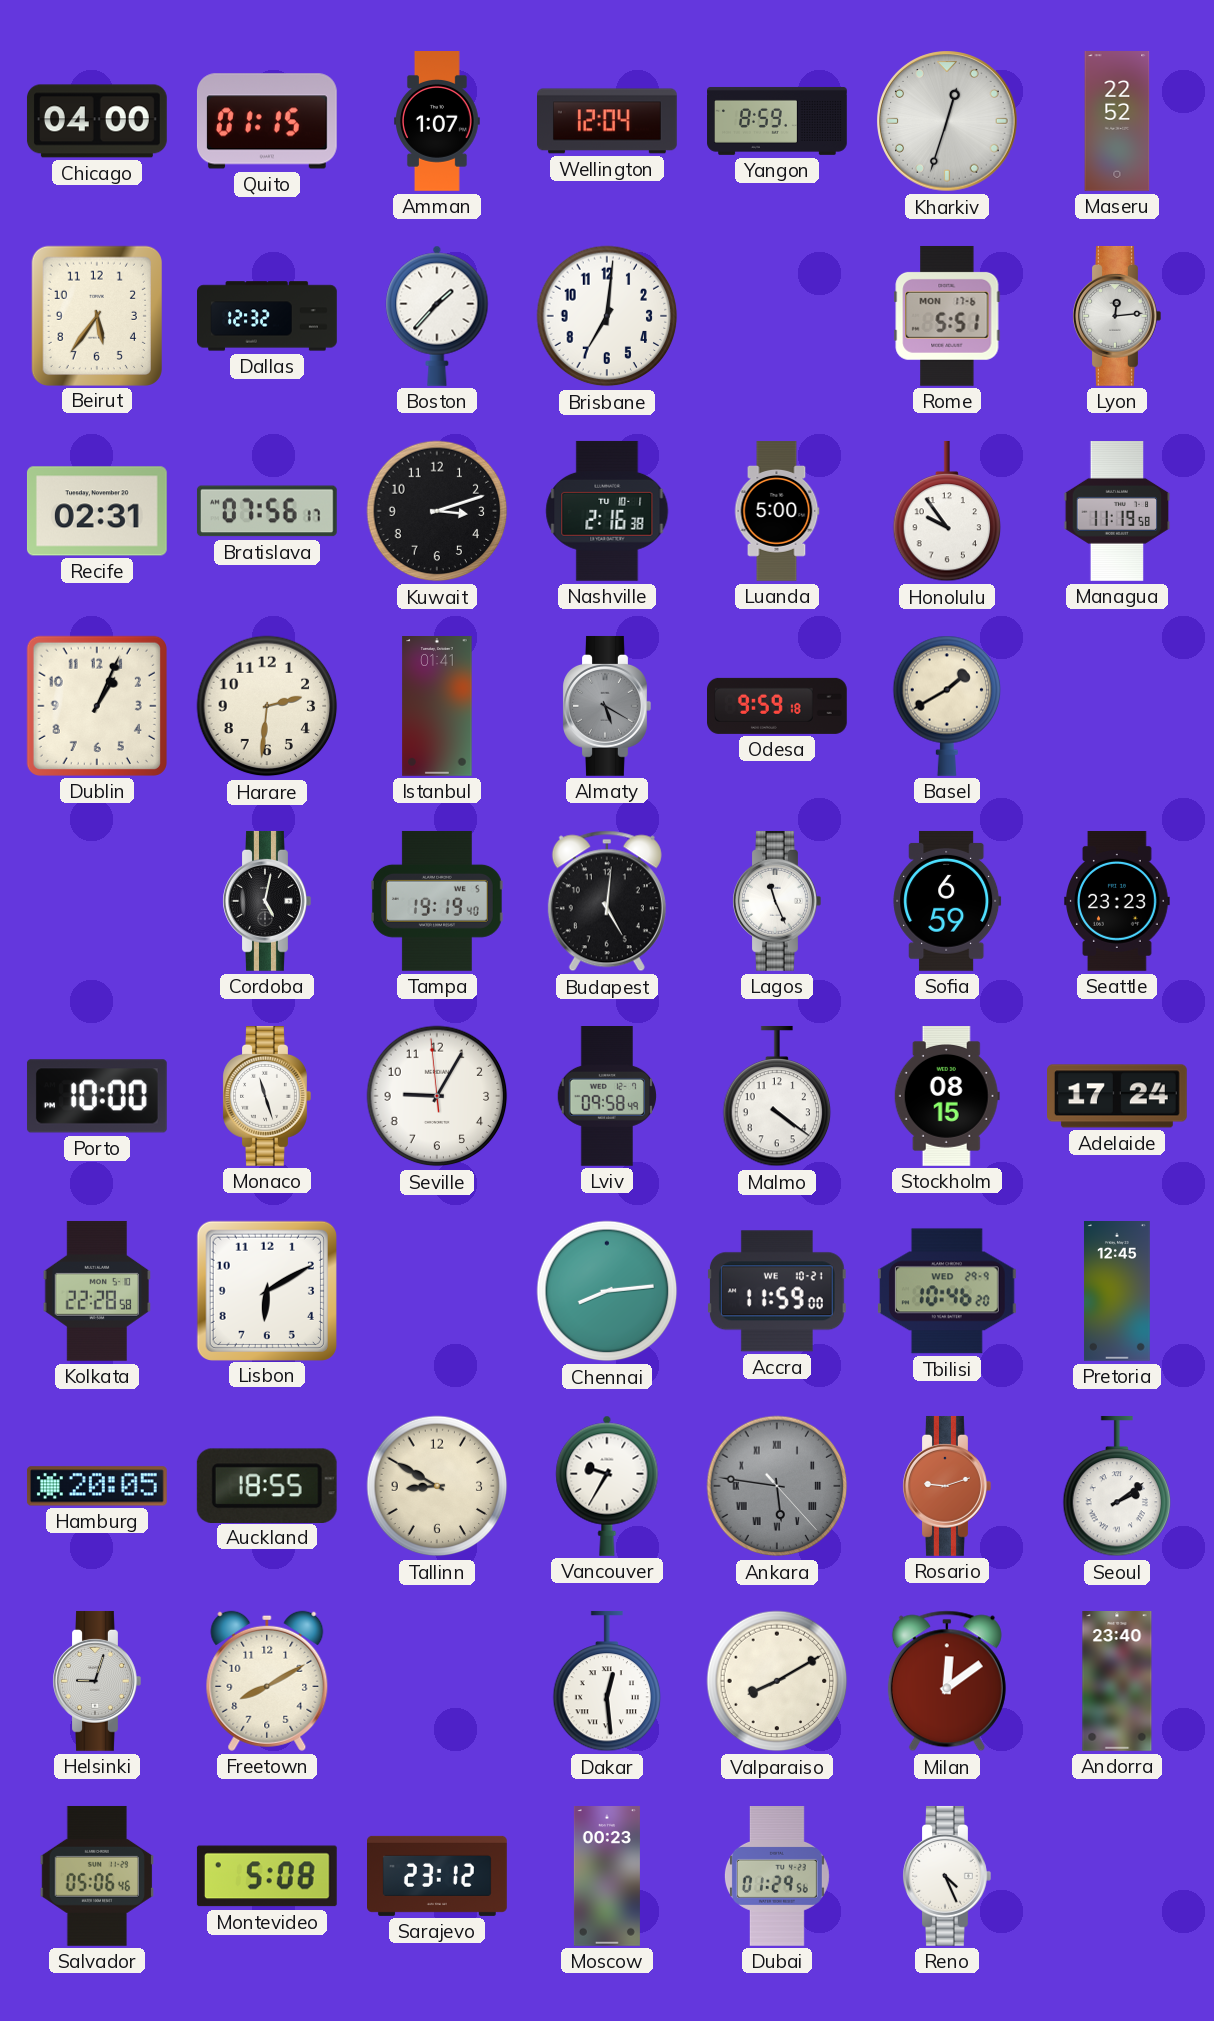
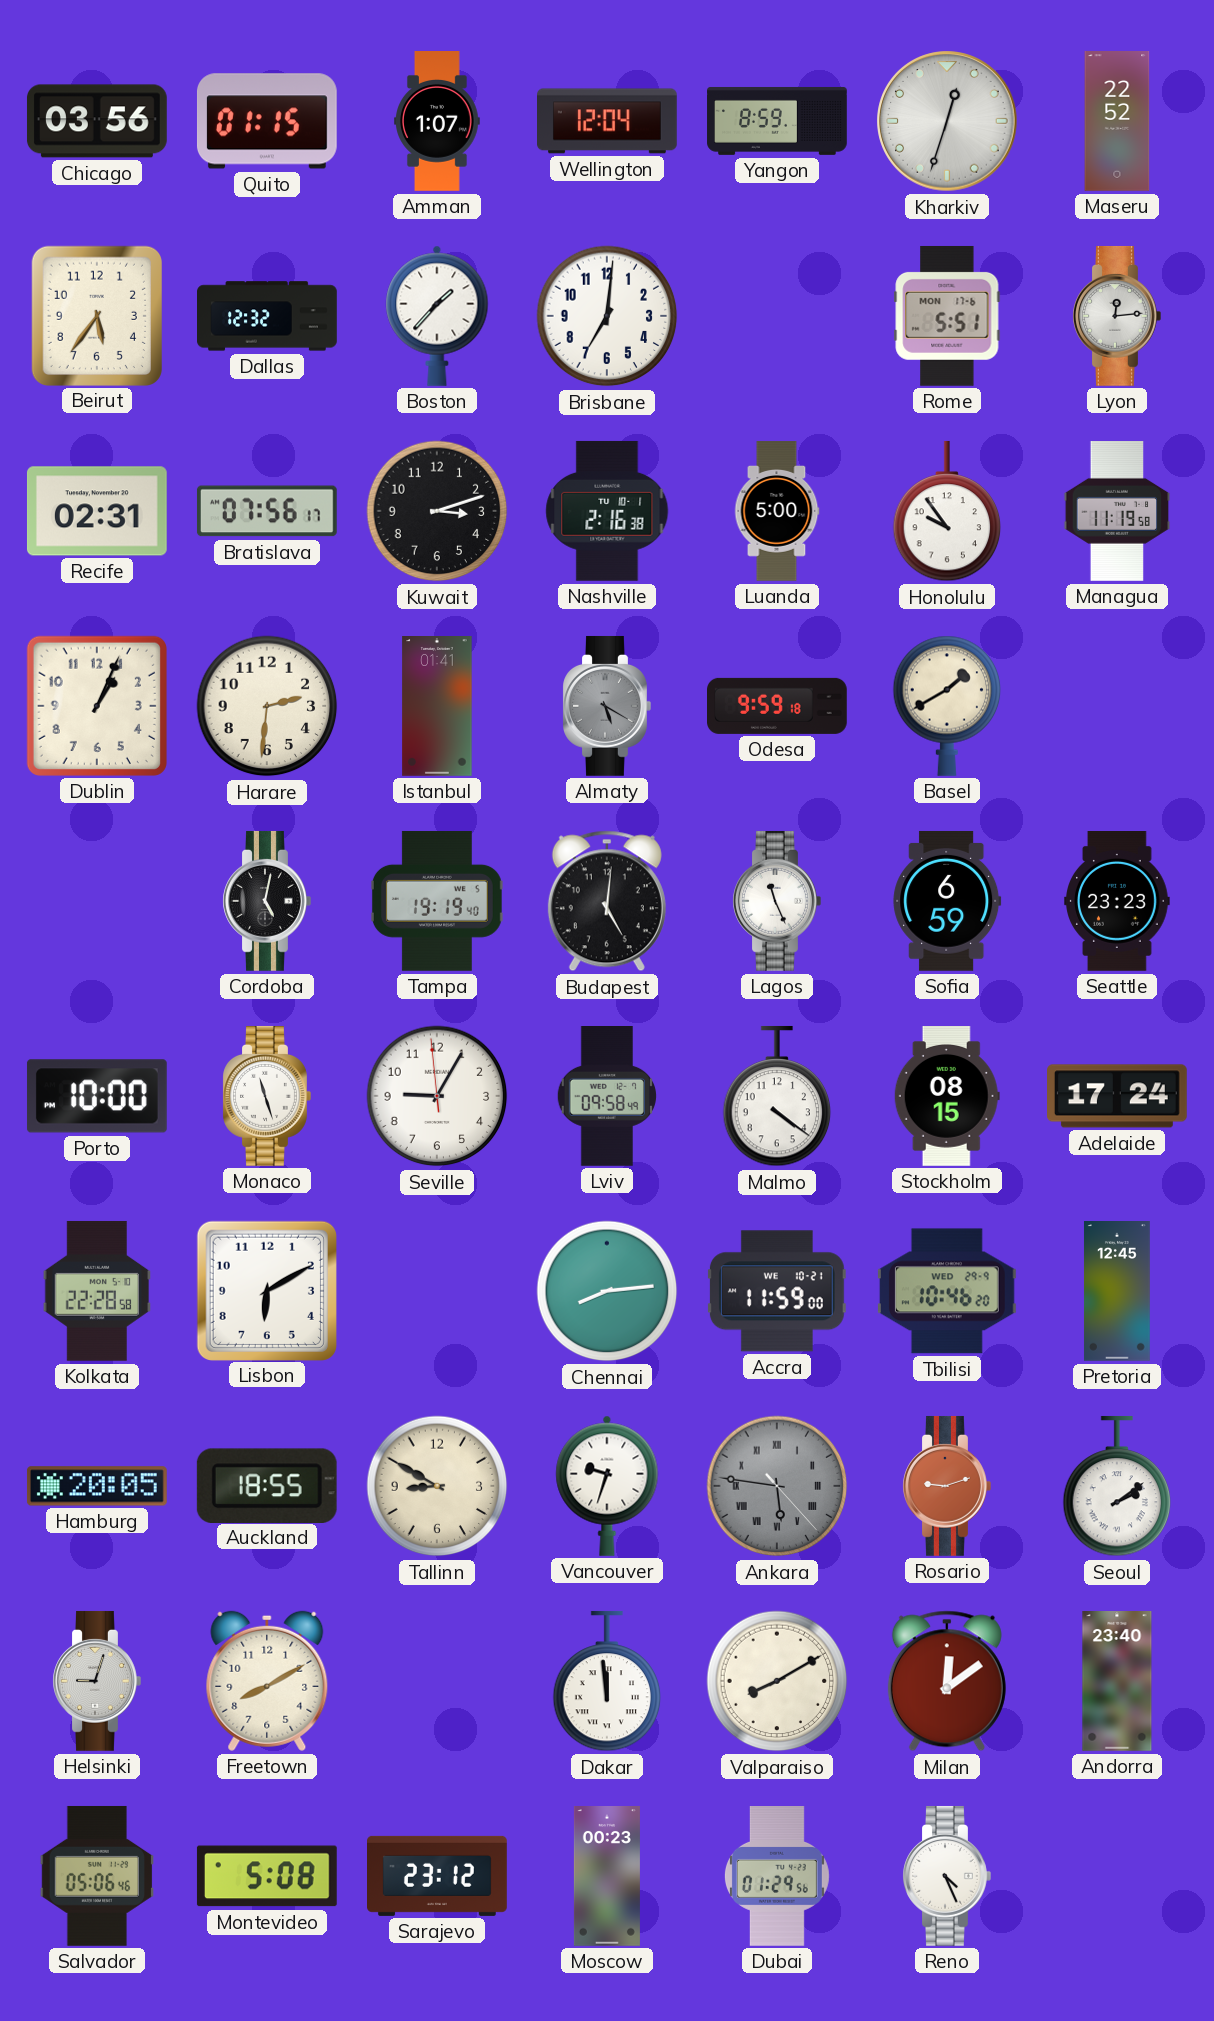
Chicago: 04:00 -> 03:56
Vancouver: 9:35 -> 9:33
Dakar: 12:29 -> 11:59
